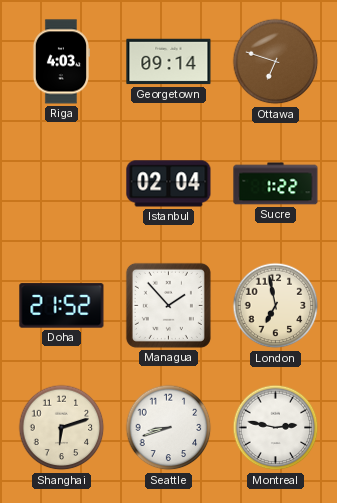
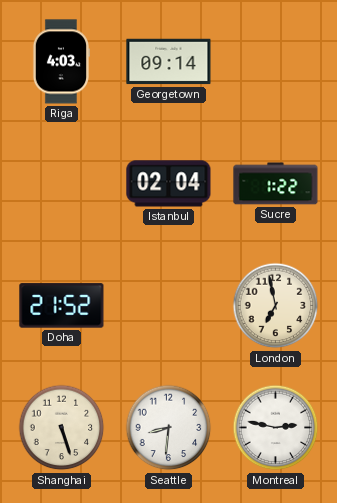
Ottawa: 6:48 -> none
Managua: 1:53 -> none
Shanghai: 6:12 -> 5:27
Seattle: 8:42 -> 8:31
